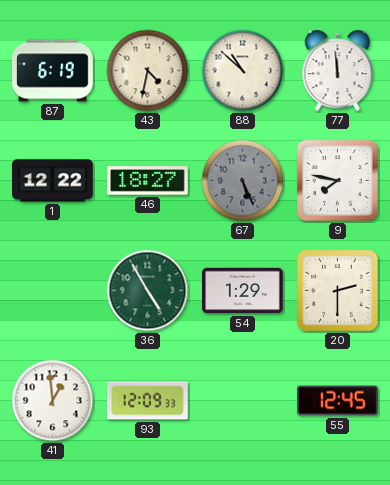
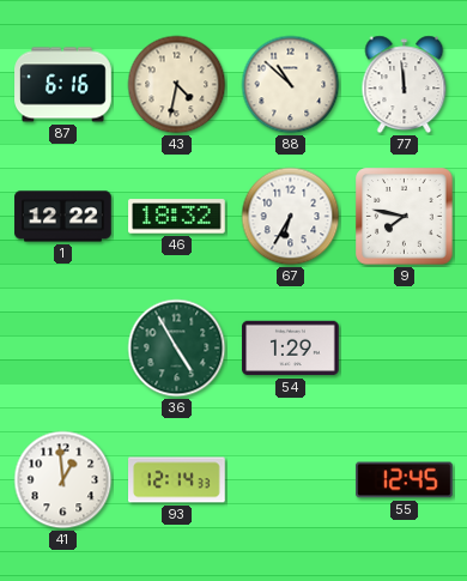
87: 6:19 -> 6:16
46: 18:27 -> 18:32
67: 5:26 -> 6:35
67 dial: grey -> white
20: 2:30 -> none
93: 12:09 -> 12:14
